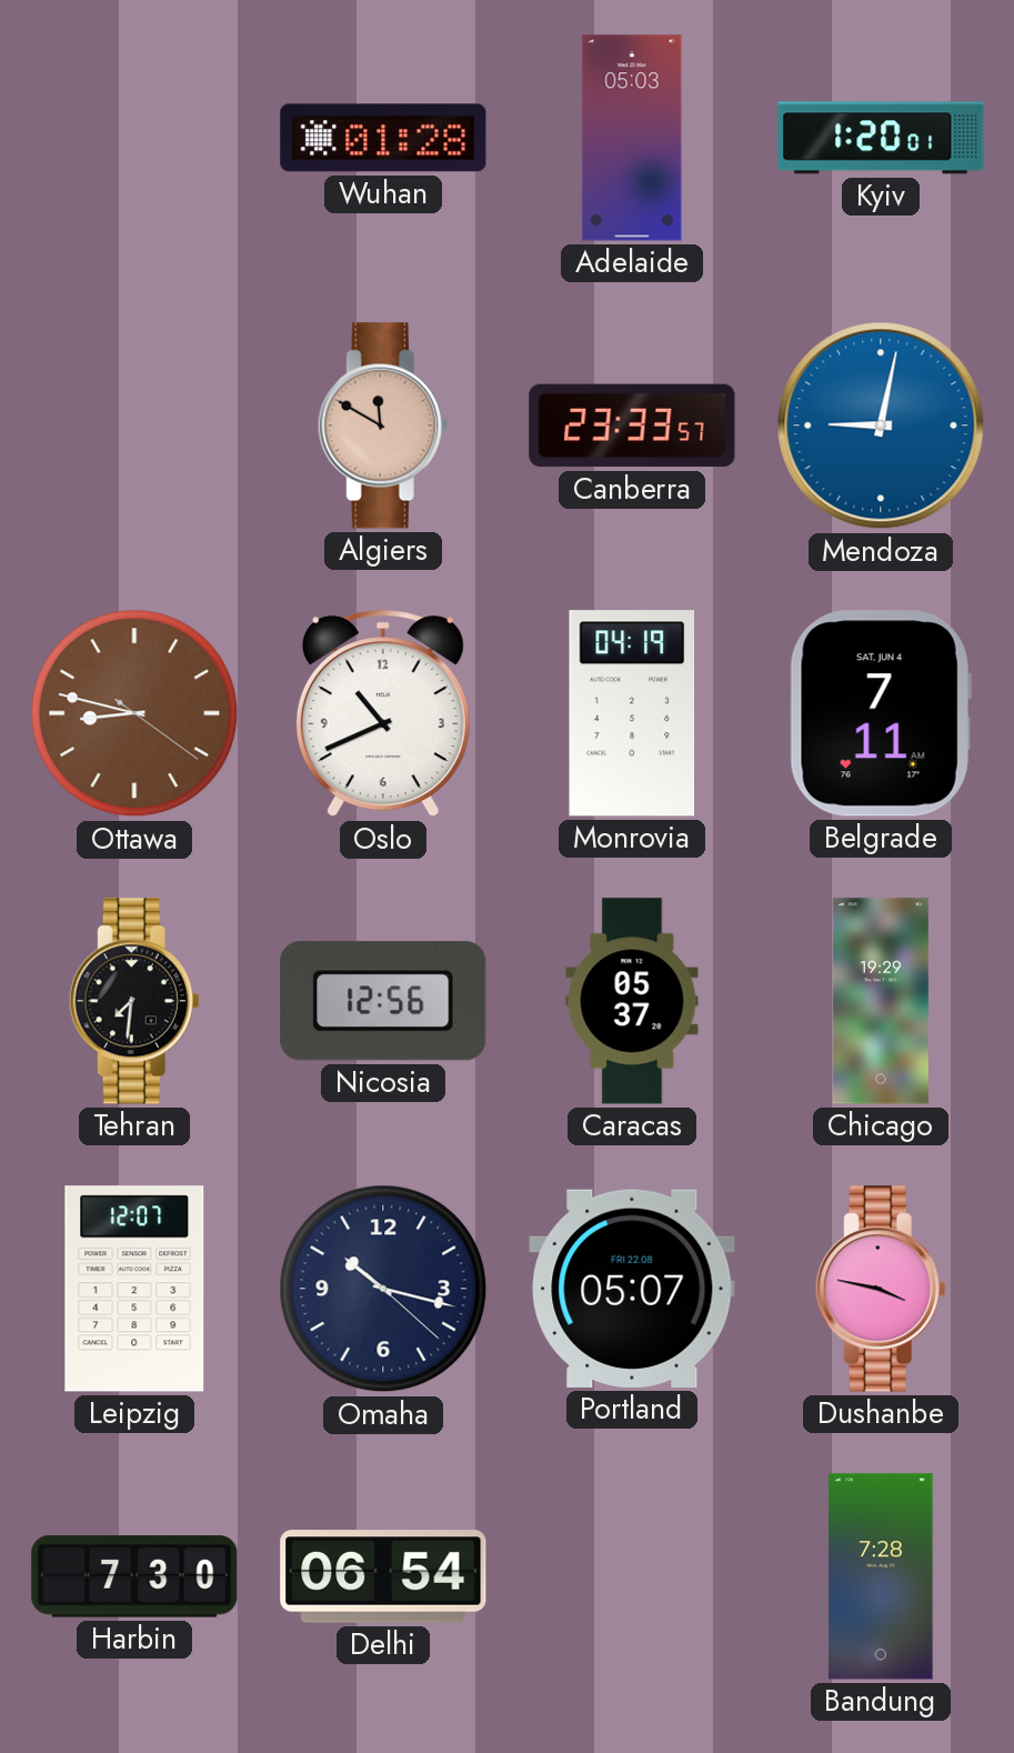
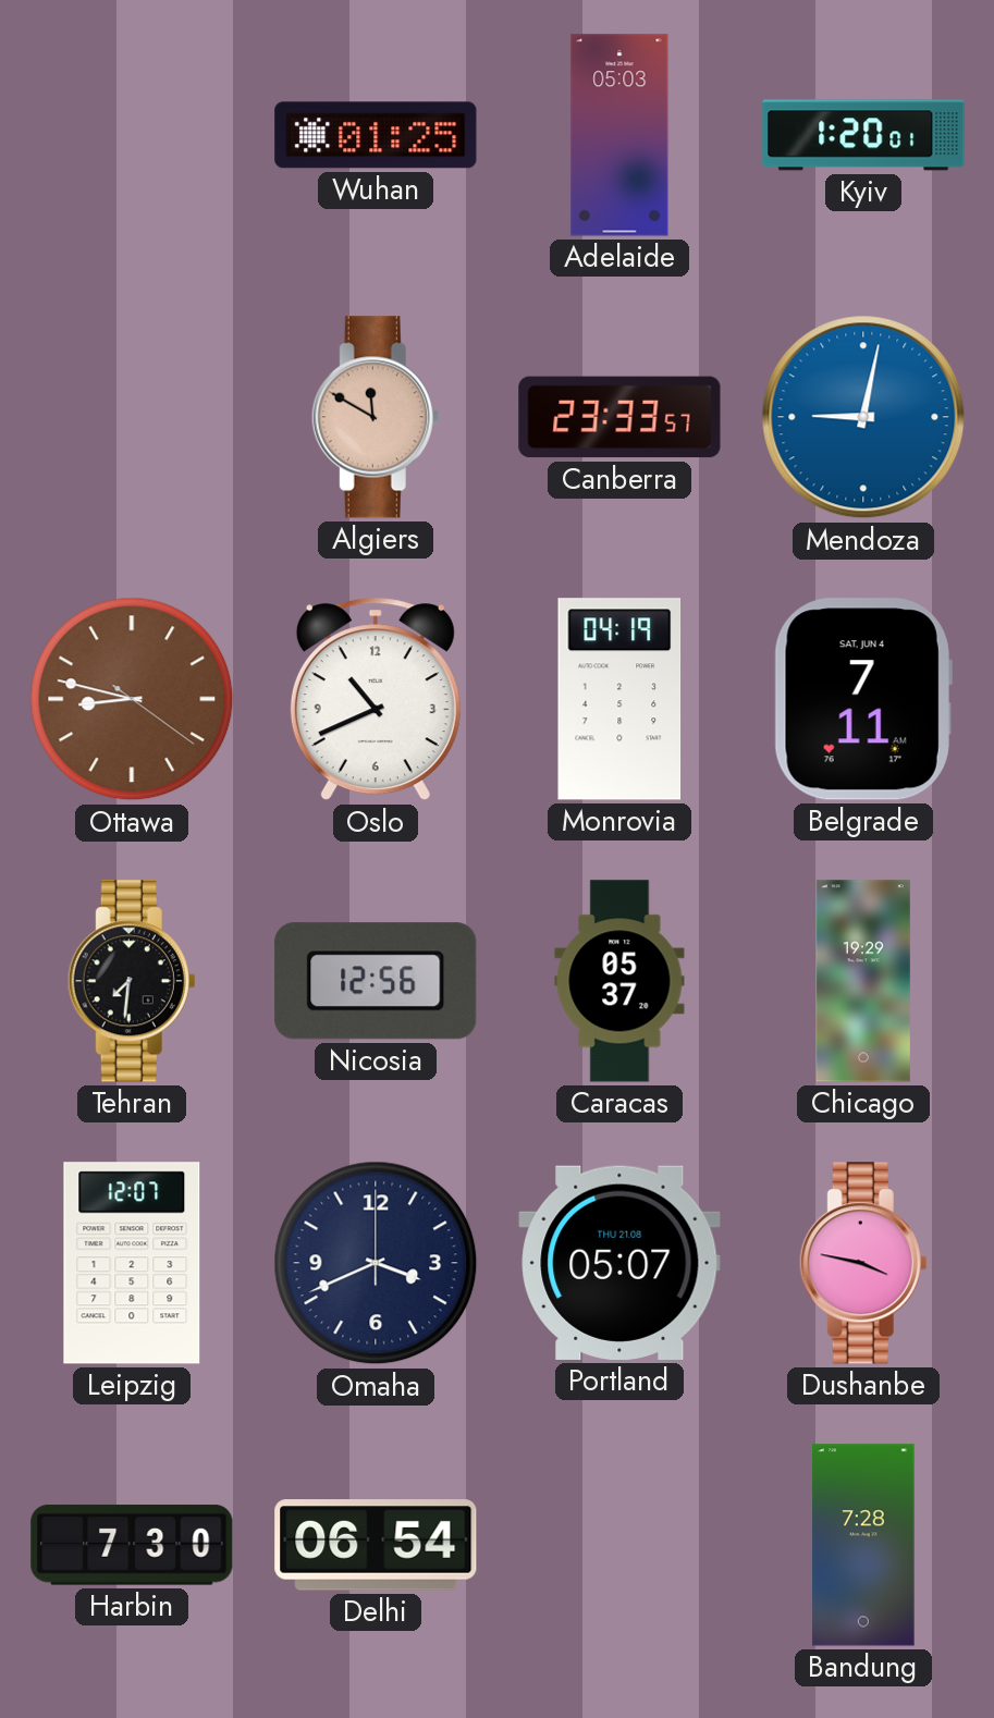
Wuhan: 01:28 -> 01:25
Omaha: 10:17 -> 3:41
Portland date: FRI 22.08 -> THU 21.08
